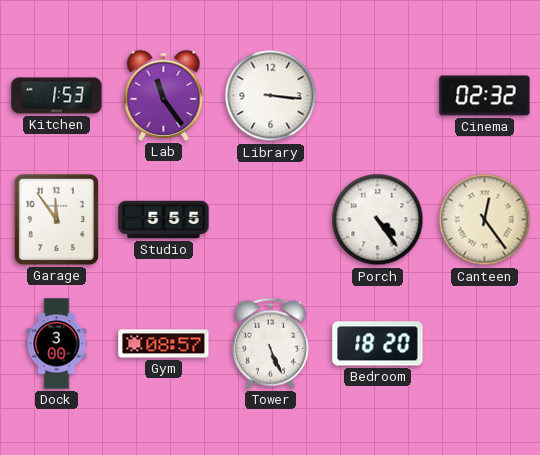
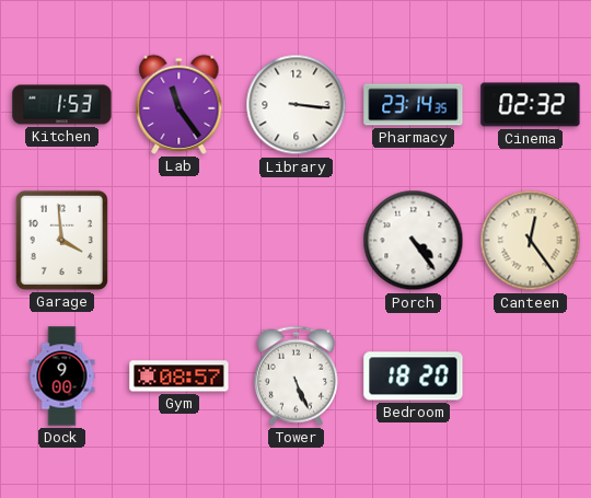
Pharmacy: none -> 23:14
Garage: 11:54 -> 3:59
Studio: 5:55 -> none
Dock: 3:00 -> 9:00
